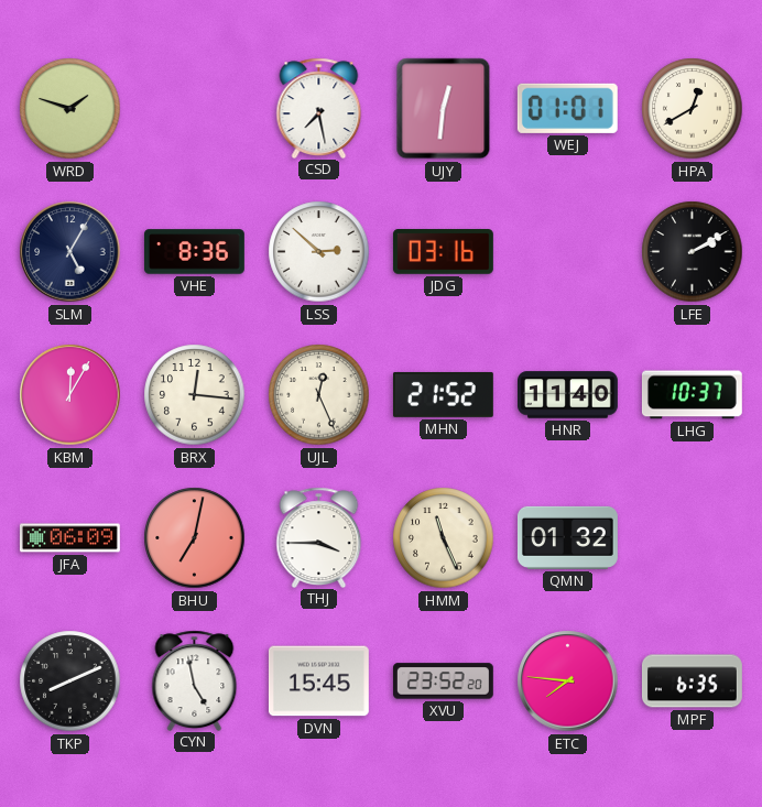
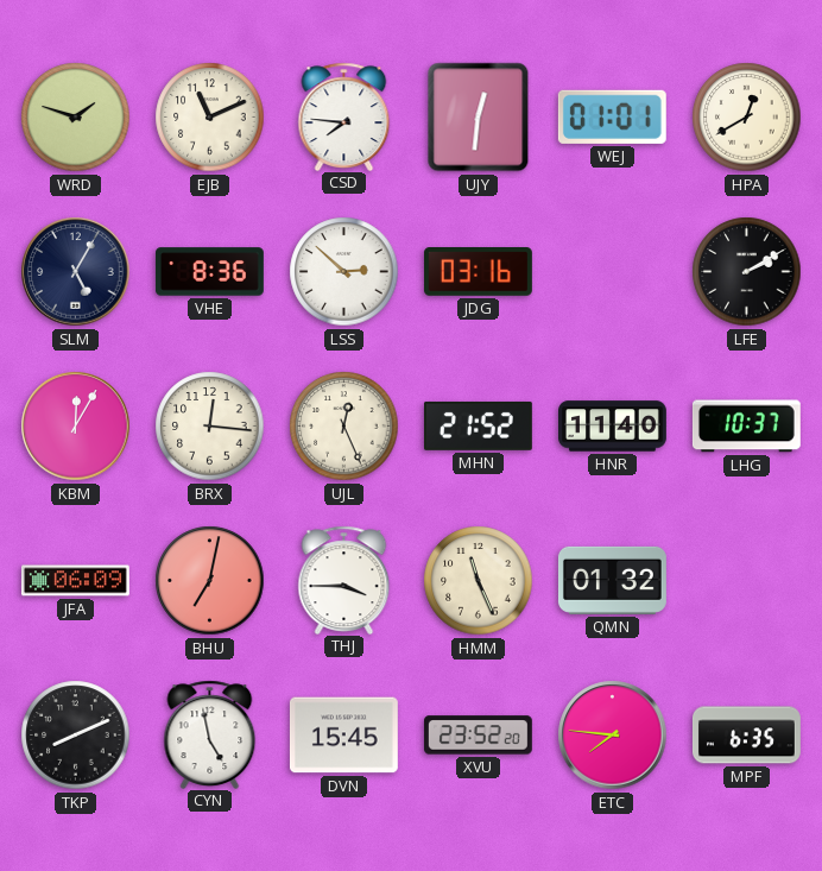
EJB: none -> 11:11
CSD: 7:28 -> 7:46
